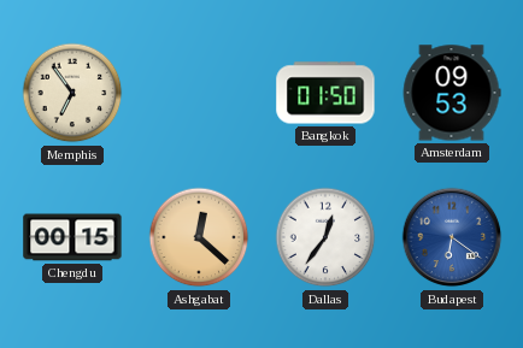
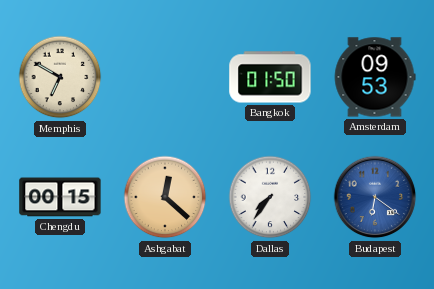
Memphis: 6:54 -> 6:50
Dallas: 12:36 -> 7:36
